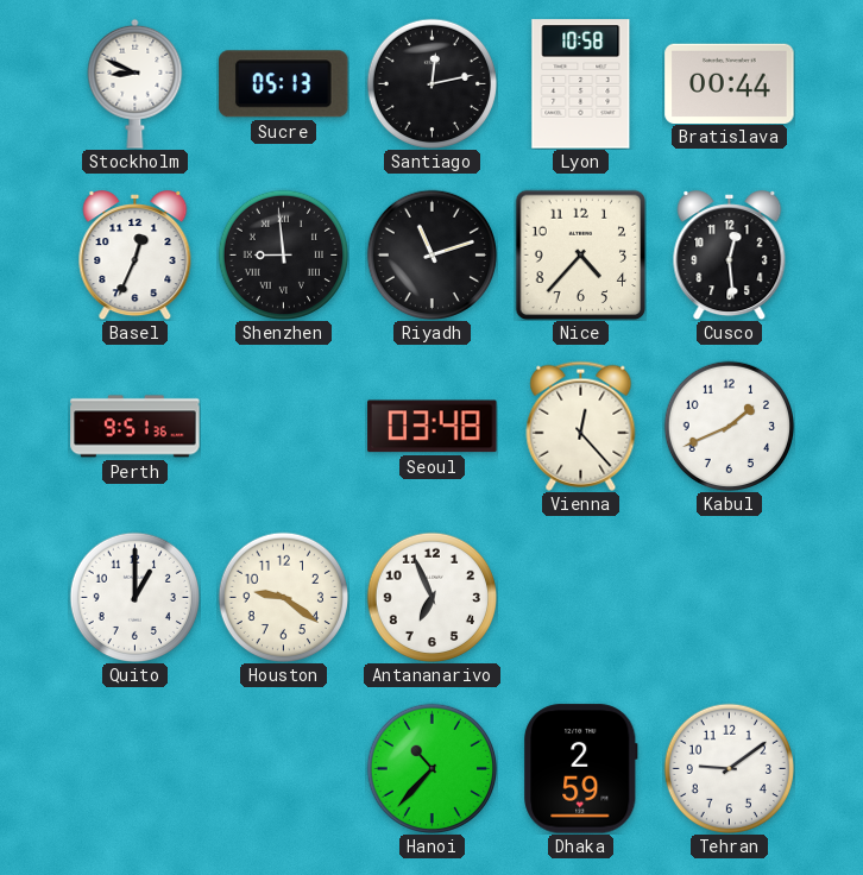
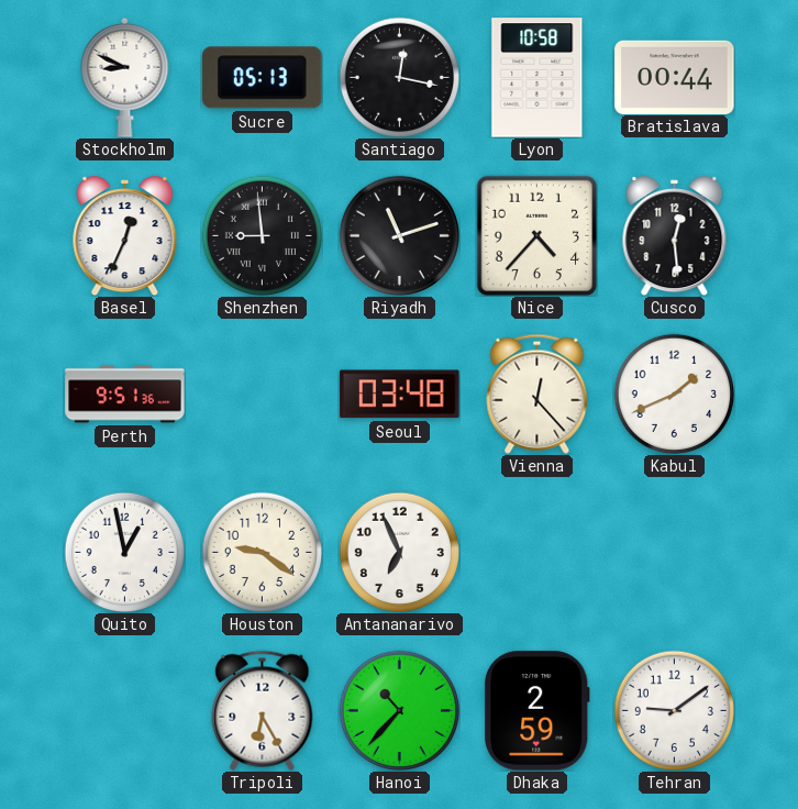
Santiago: 12:13 -> 12:17
Quito: 1:00 -> 12:58
Tripoli: none -> 6:25
